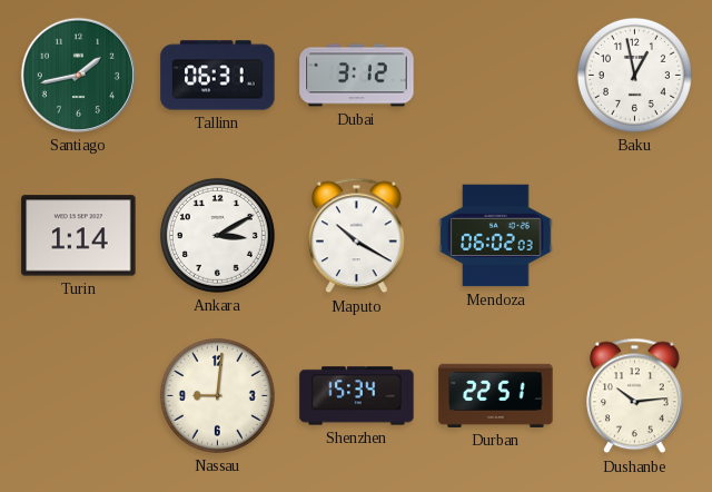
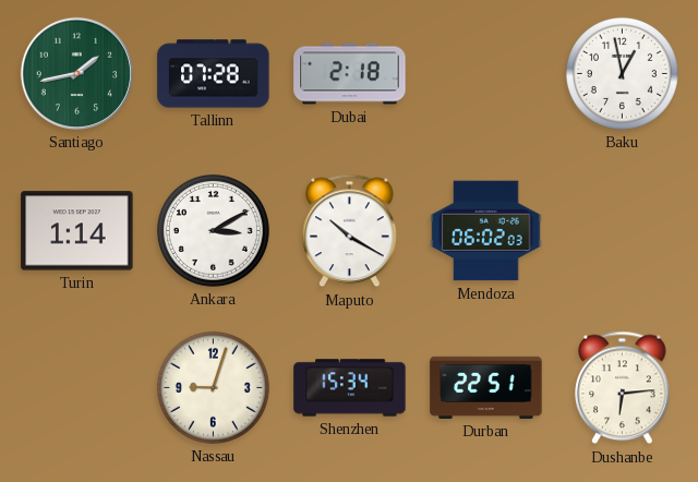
Tallinn: 06:31 -> 07:28
Dubai: 3:12 -> 2:18
Nassau: 9:01 -> 9:03
Dushanbe: 10:14 -> 6:14
